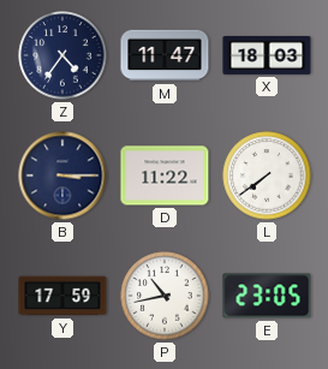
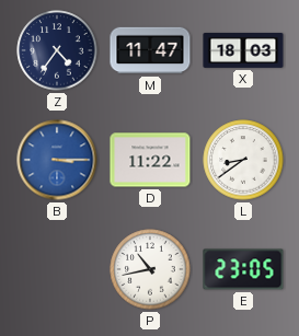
B dial: navy -> blue
L: 7:39 -> 8:39
Y: 17:59 -> none
